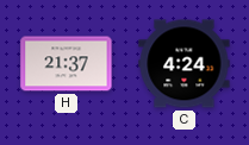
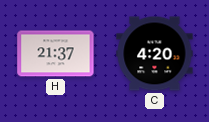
C: 4:24 -> 4:20
